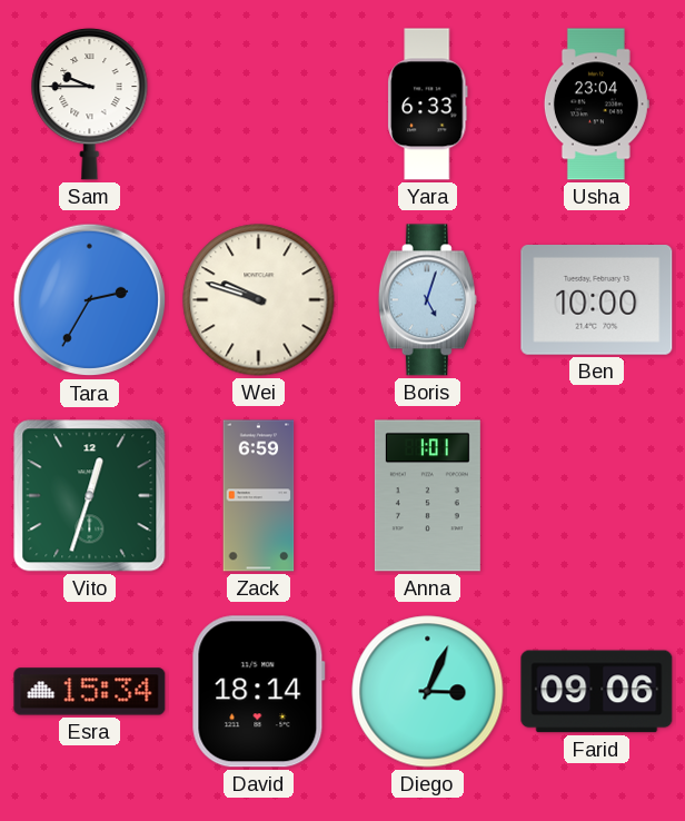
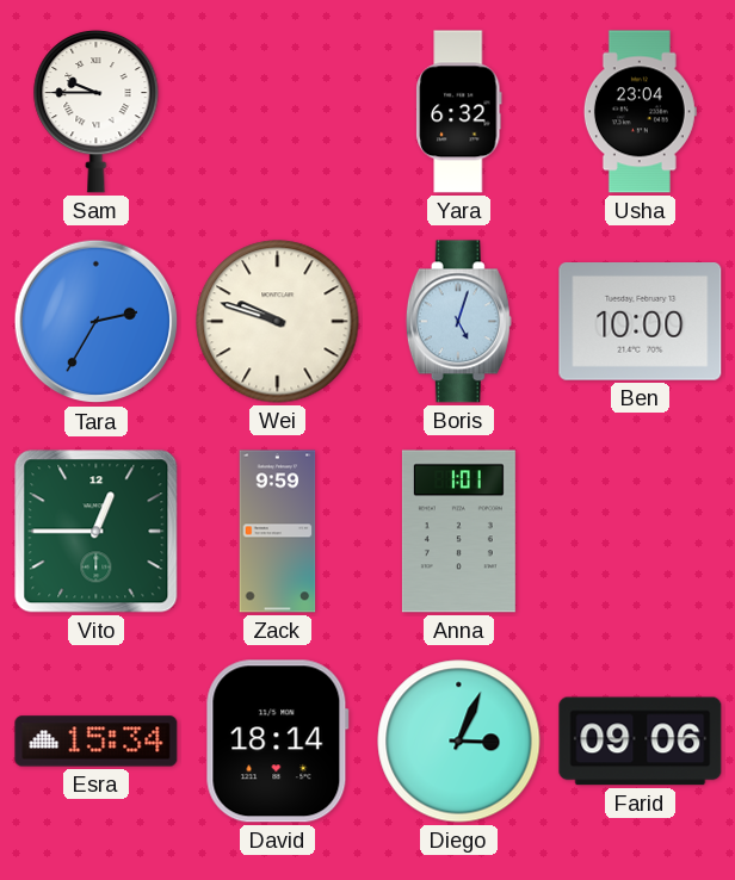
Yara: 6:33 -> 6:32
Vito: 12:33 -> 12:45
Zack: 6:59 -> 9:59
